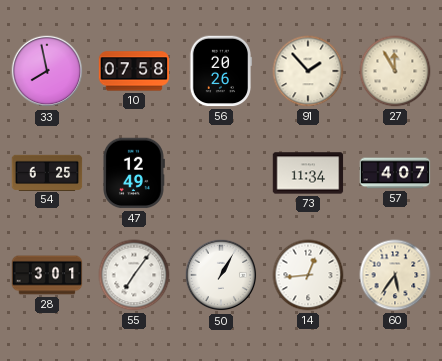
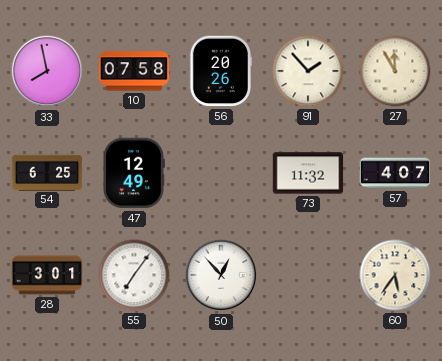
73: 11:34 -> 11:32
50: 1:05 -> 12:53
14: 12:44 -> none
